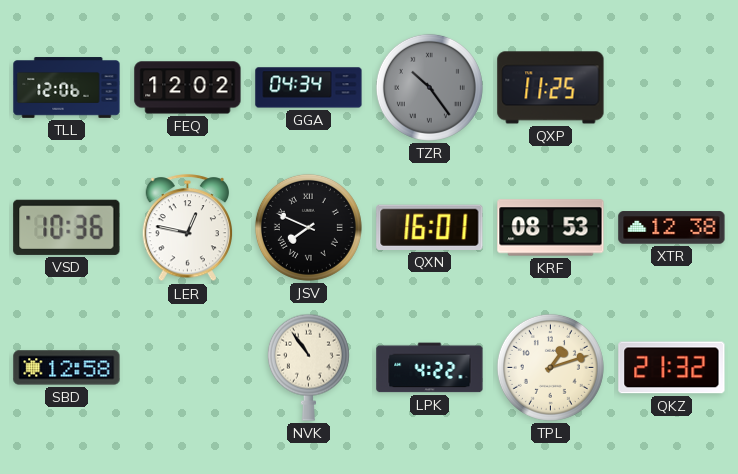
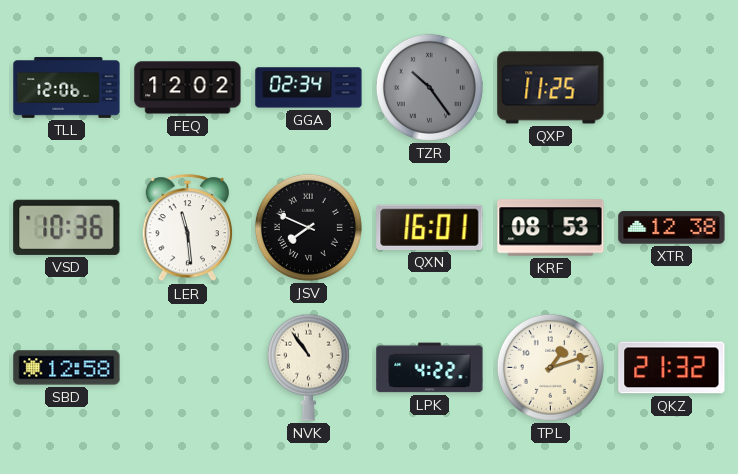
GGA: 04:34 -> 02:34
LER: 12:47 -> 11:29
